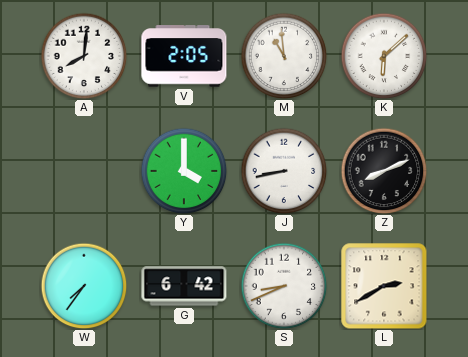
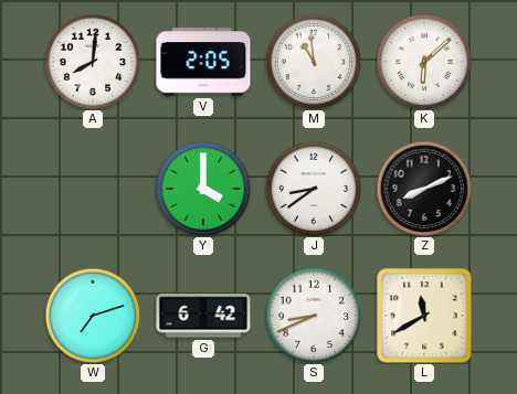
J: 8:43 -> 8:39
W: 7:36 -> 7:12
L: 2:40 -> 11:40
